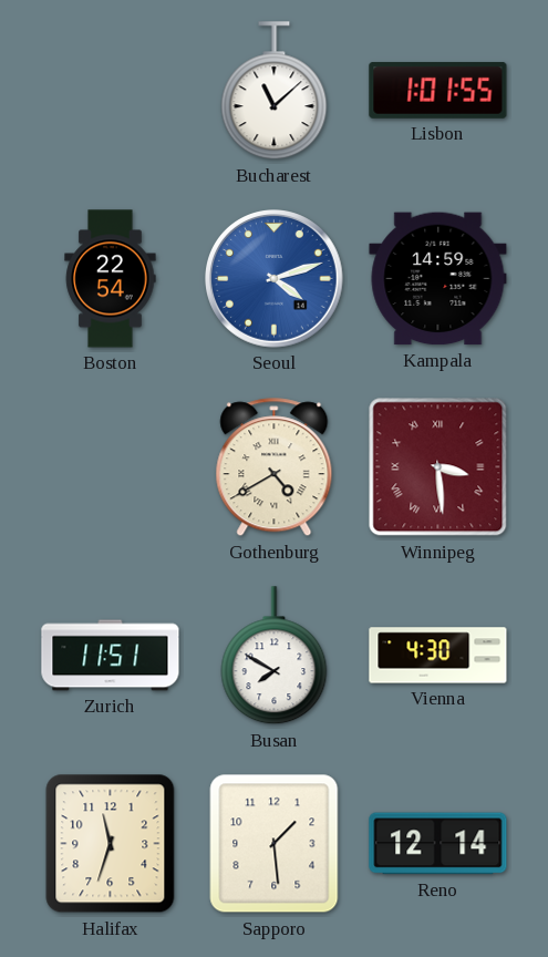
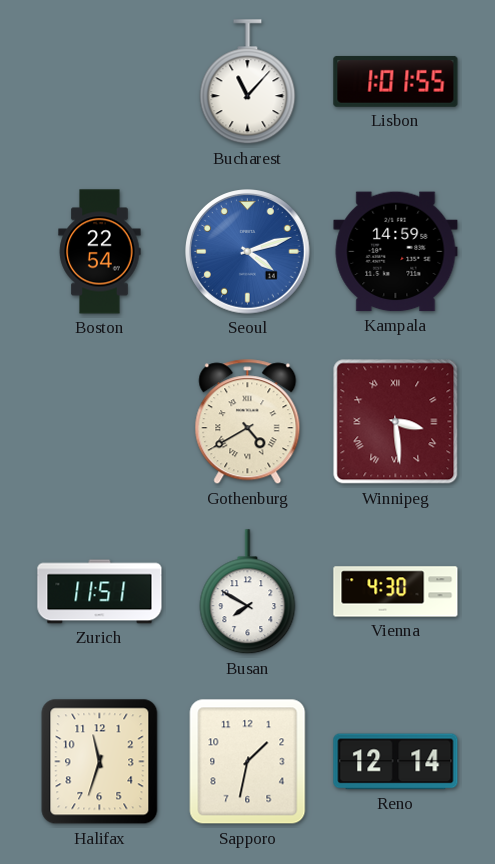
Bucharest: 11:08 -> 11:07
Sapporo: 1:29 -> 1:32
